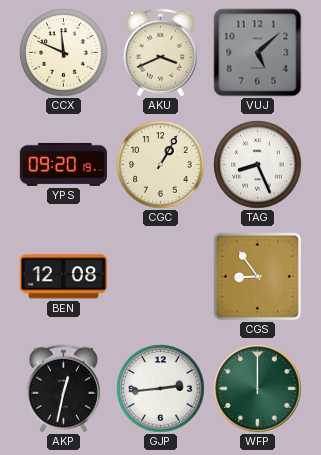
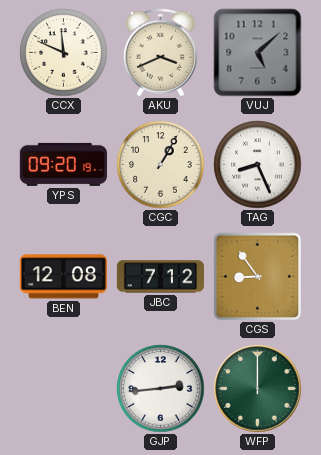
JBC: none -> 7:12
AKP: 12:32 -> none
